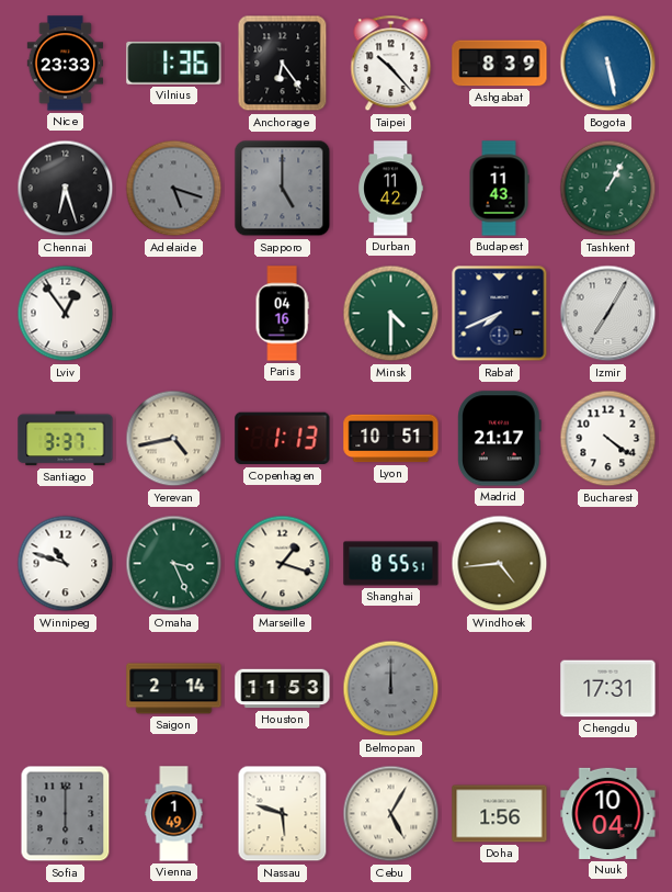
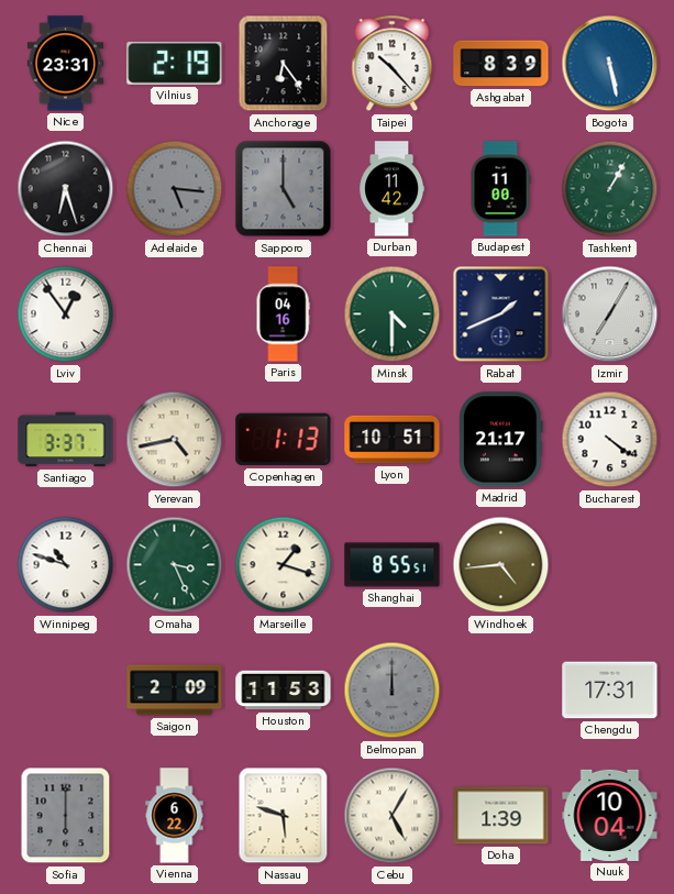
Nice: 23:33 -> 23:31
Vilnius: 1:36 -> 2:19
Adelaide: 5:18 -> 5:16
Budapest: 11:43 -> 11:00
Rabat: 7:41 -> 1:41
Saigon: 2:14 -> 2:09
Vienna: 1:49 -> 6:22
Doha: 1:56 -> 1:39
